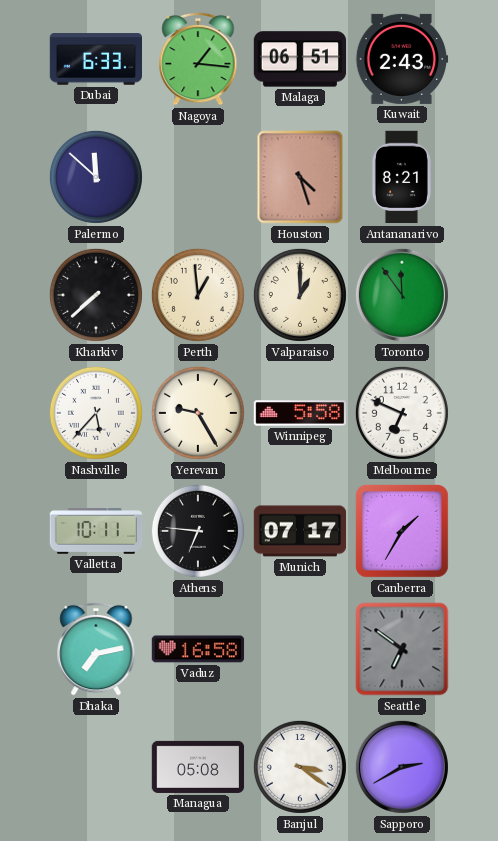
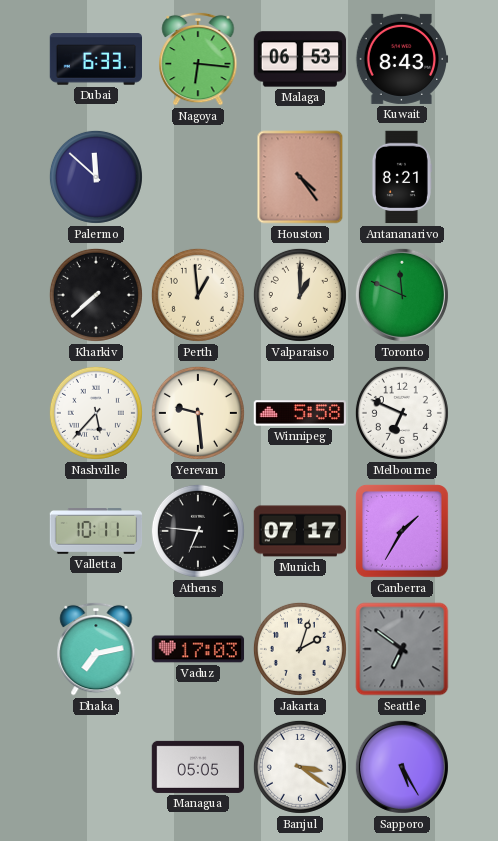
Nagoya: 1:16 -> 6:16
Malaga: 06:51 -> 06:53
Kuwait: 2:43 -> 8:43
Houston: 4:27 -> 4:24
Toronto: 11:54 -> 11:49
Yerevan: 9:25 -> 9:29
Vaduz: 16:58 -> 17:03
Jakarta: none -> 2:03
Managua: 05:08 -> 05:05
Sapporo: 2:40 -> 5:25
